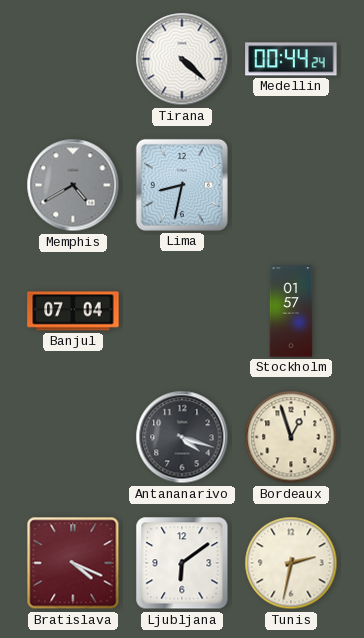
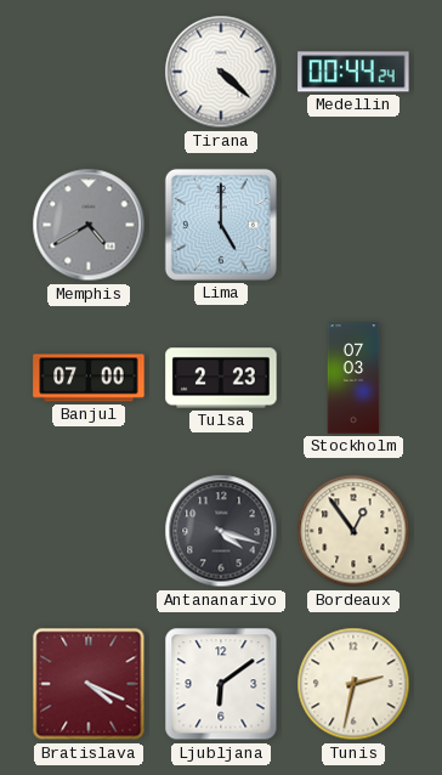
Lima: 8:32 -> 5:00
Banjul: 07:04 -> 07:00
Tulsa: none -> 2:23
Stockholm: 01:57 -> 07:03
Bordeaux: 12:57 -> 12:54
